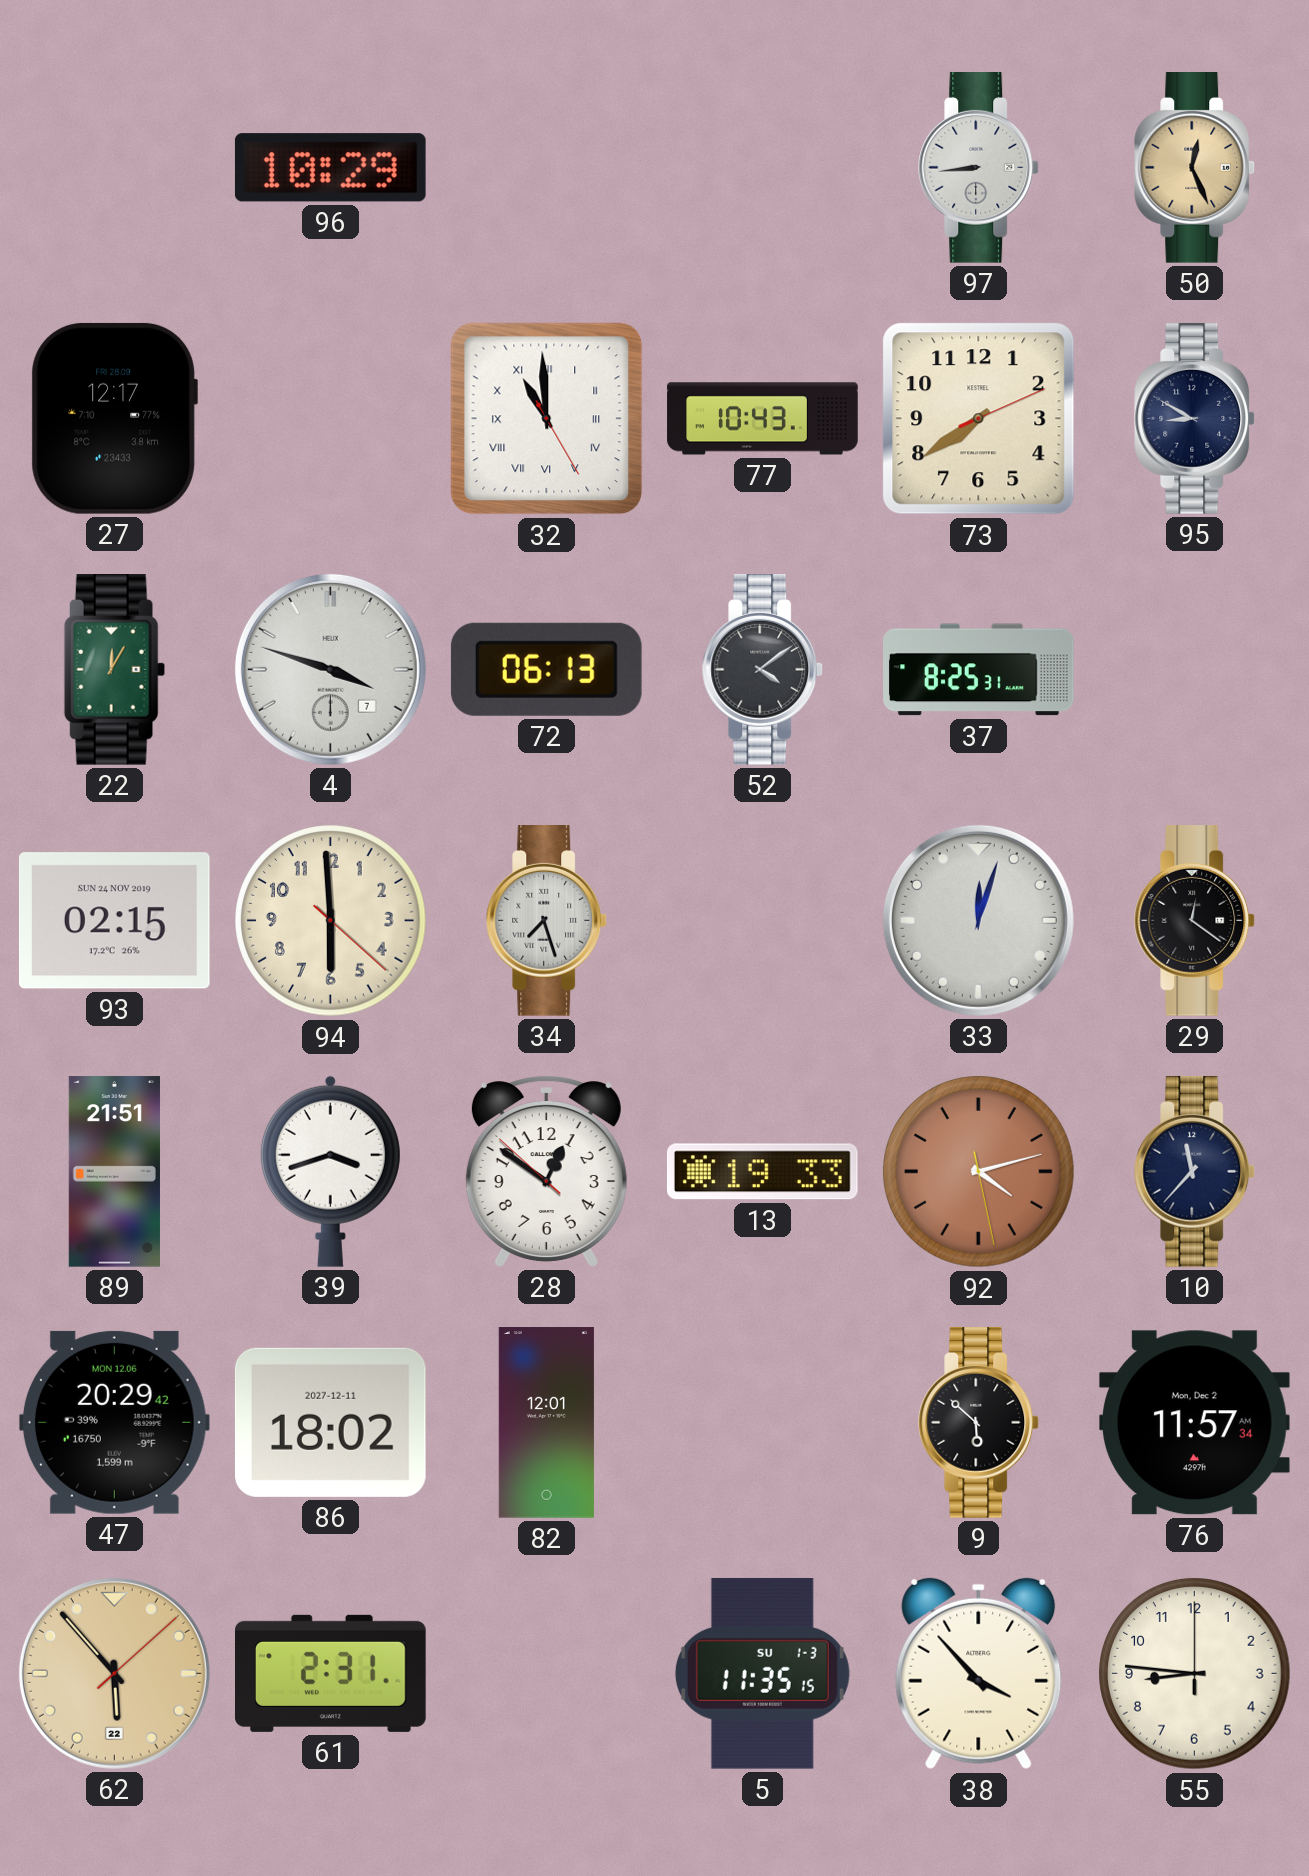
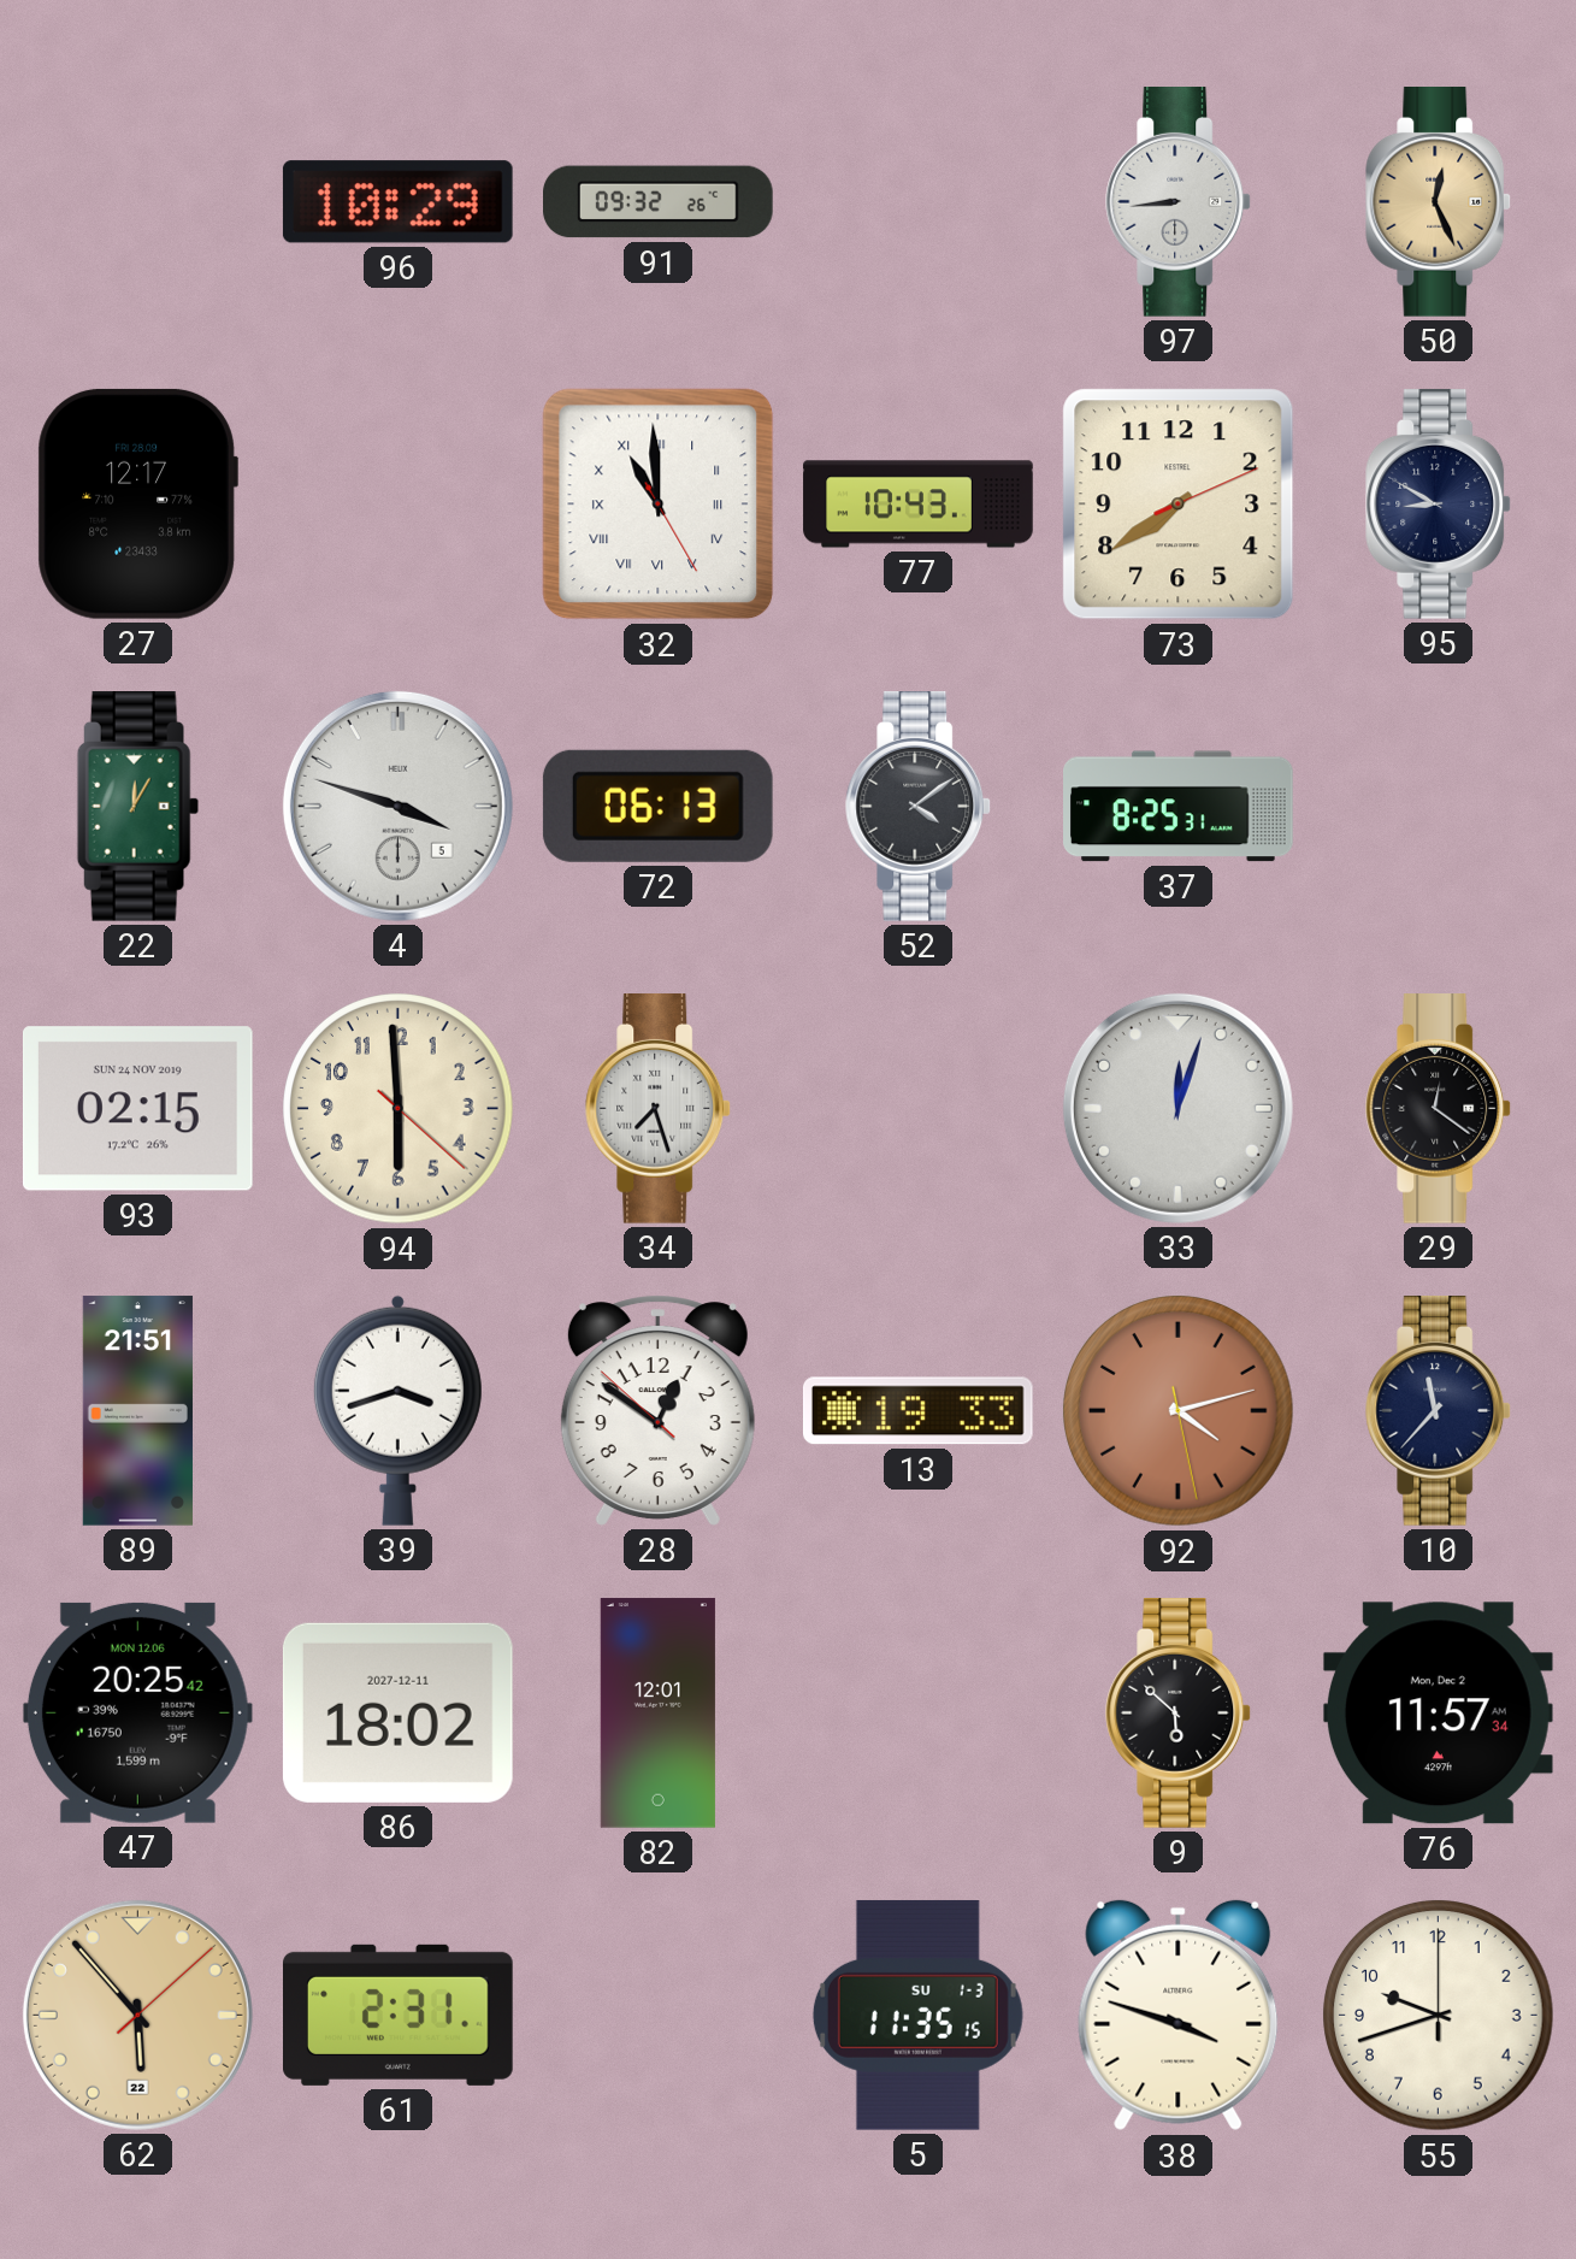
91: none -> 09:32
4 date: 7 -> 5
47: 20:29 -> 20:25
38: 3:53 -> 3:48
55: 8:46 -> 9:42
